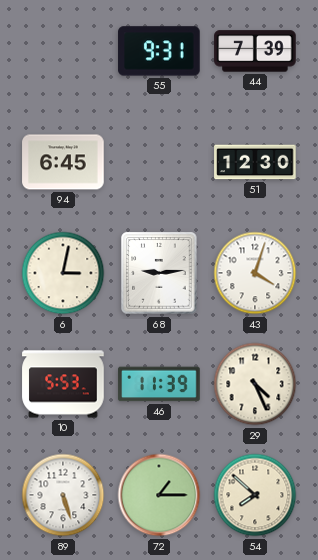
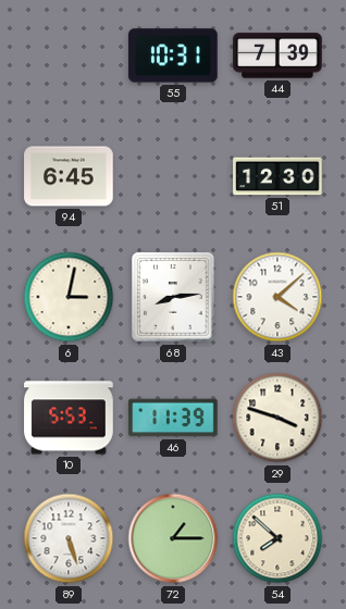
55: 9:31 -> 10:31
68: 9:14 -> 8:14
43: 4:03 -> 4:08
29: 4:26 -> 3:48
